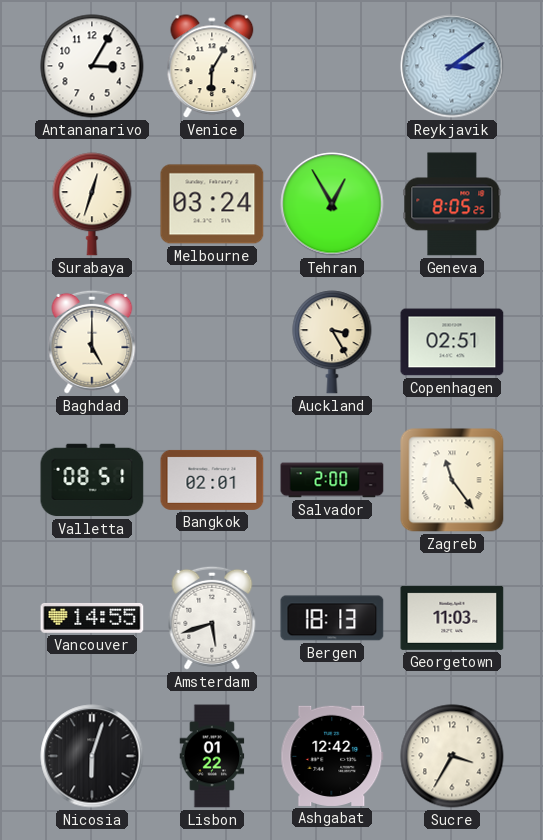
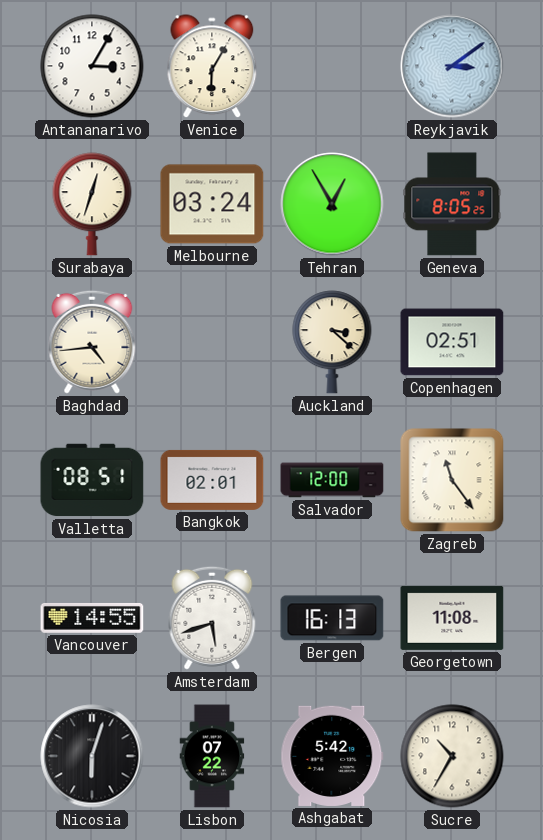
Baghdad: 5:00 -> 4:44
Auckland: 3:25 -> 3:22
Salvador: 2:00 -> 12:00
Bergen: 18:13 -> 16:13
Georgetown: 11:03 -> 11:08
Lisbon: 01:22 -> 07:22
Ashgabat: 12:42 -> 5:42
Sucre: 3:35 -> 10:35
